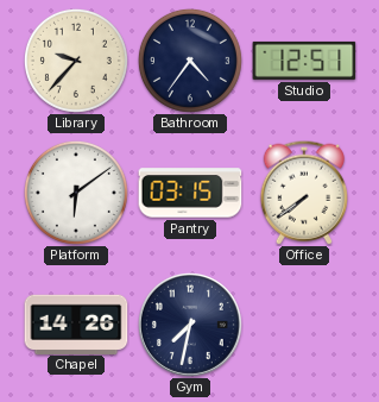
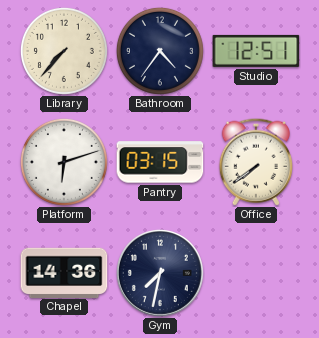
Library: 9:37 -> 7:37
Platform: 6:09 -> 6:12
Chapel: 14:26 -> 14:36
